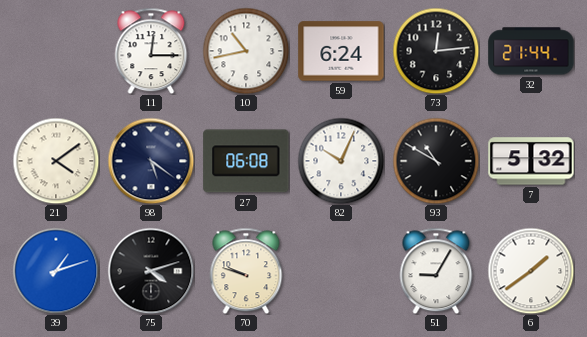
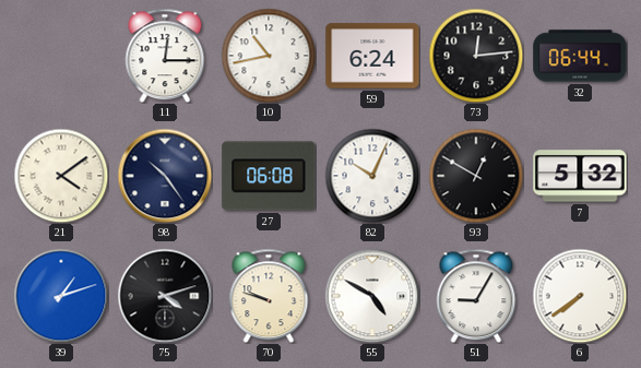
32: 21:44 -> 06:44
98: 5:21 -> 10:24
93: 10:50 -> 12:50
55: none -> 4:50
6: 1:39 -> 7:39
